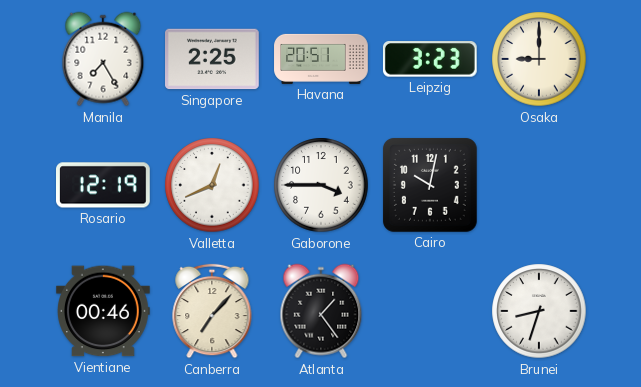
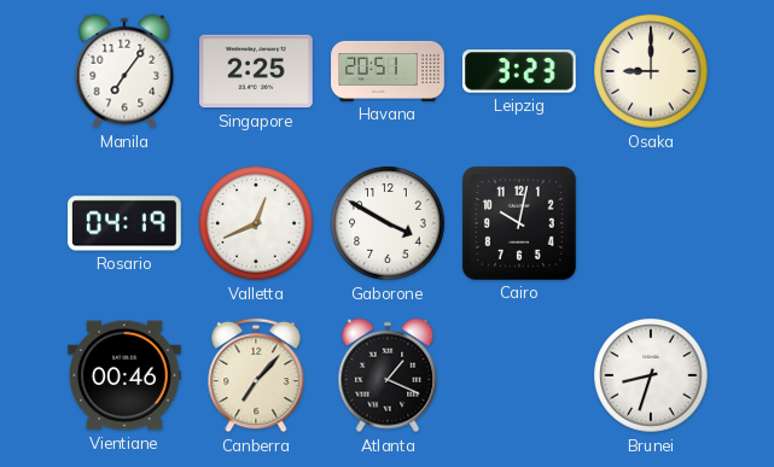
Manila: 7:25 -> 7:06
Rosario: 12:19 -> 04:19
Gaborone: 3:45 -> 3:50
Atlanta: 1:24 -> 1:19
